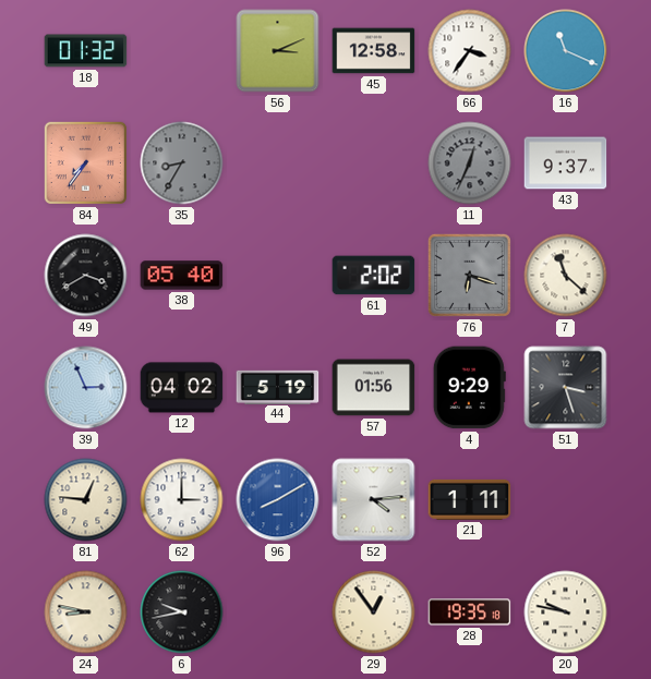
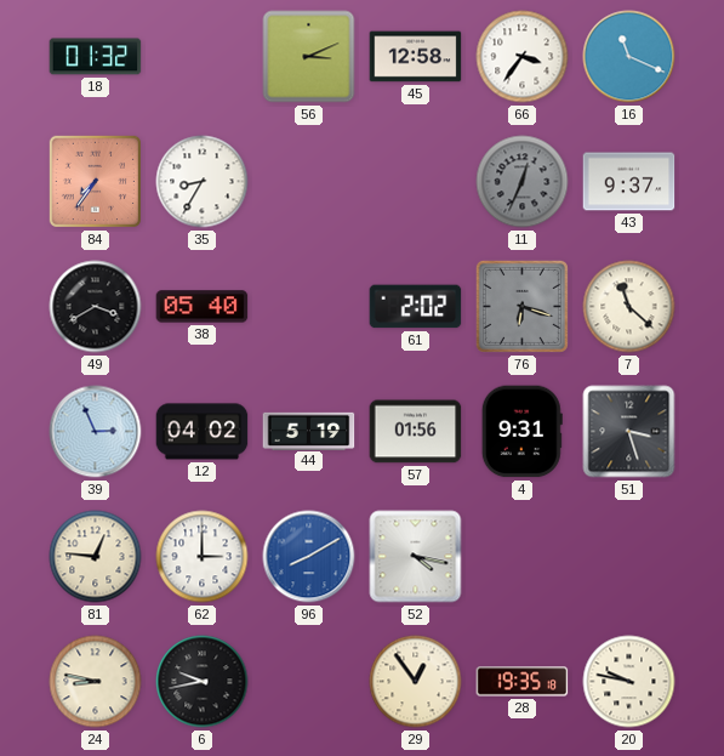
35 dial: grey -> white
4: 9:29 -> 9:31
52: 4:14 -> 4:17
21: 1:11 -> none
